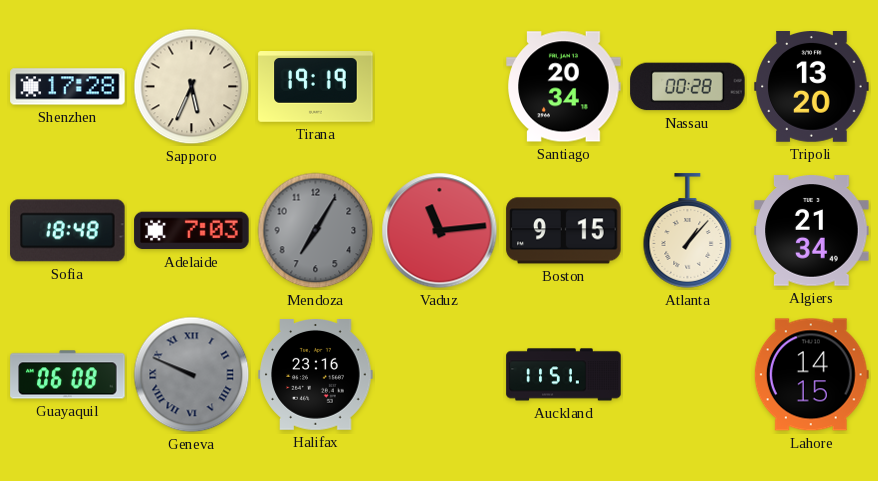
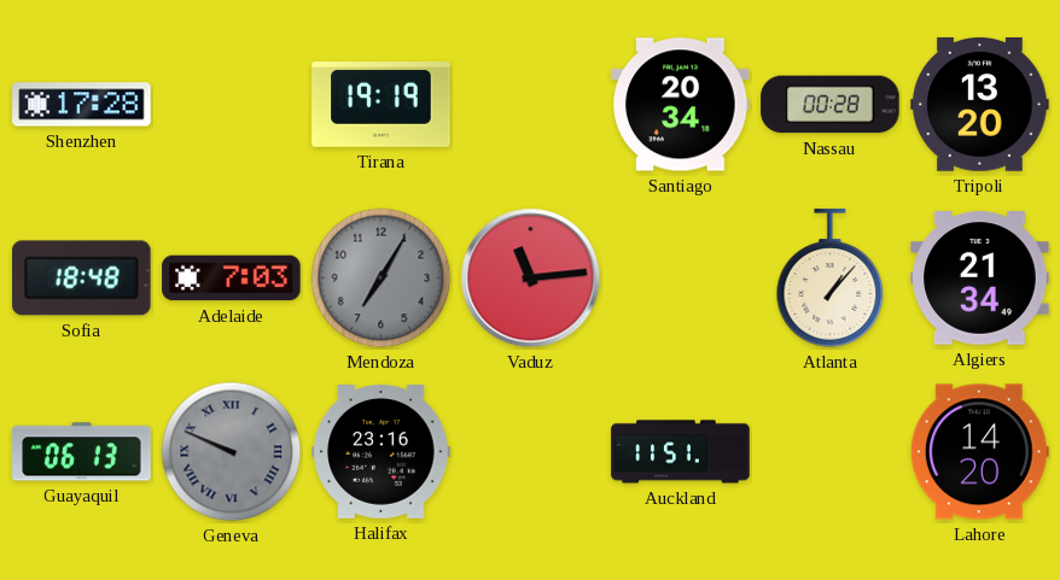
Sapporo: 5:34 -> none
Boston: 9:15 -> none
Guayaquil: 06:08 -> 06:13
Lahore: 14:15 -> 14:20
